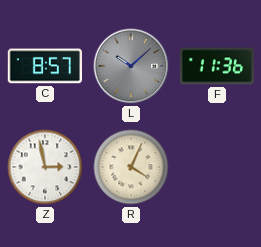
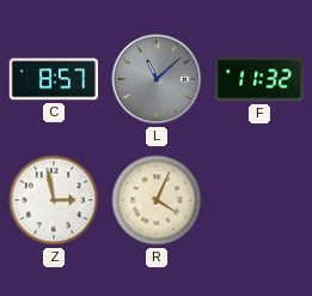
L: 10:08 -> 11:08
F: 11:36 -> 11:32
